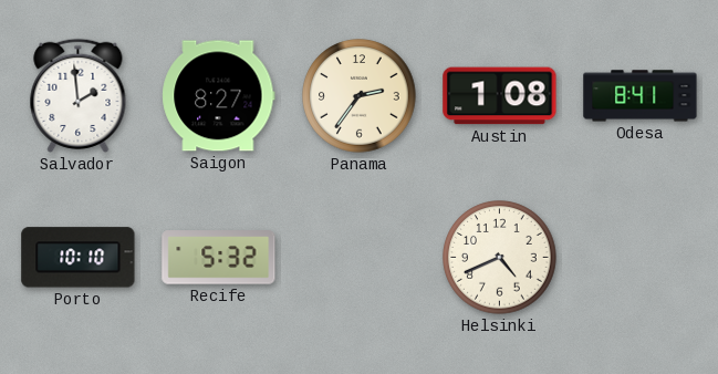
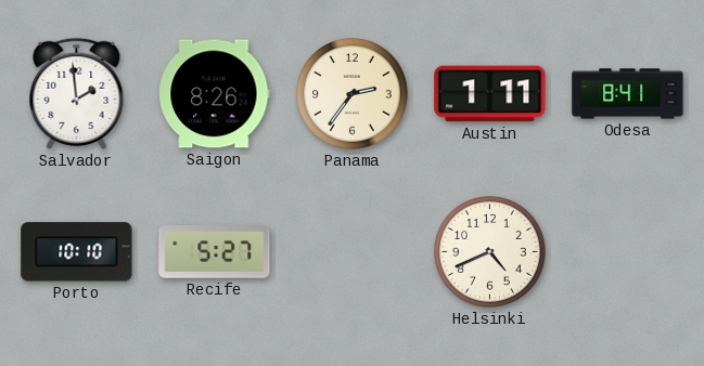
Saigon: 8:27 -> 8:26
Austin: 1:08 -> 1:11
Recife: 5:32 -> 5:27
